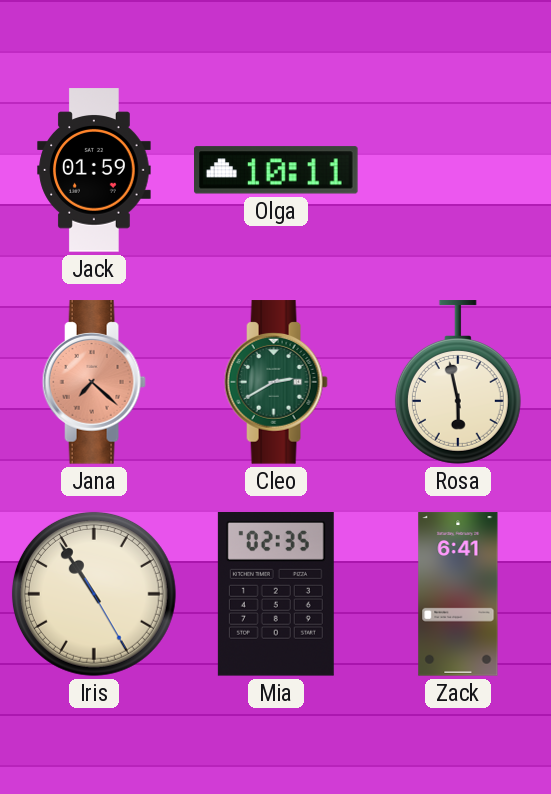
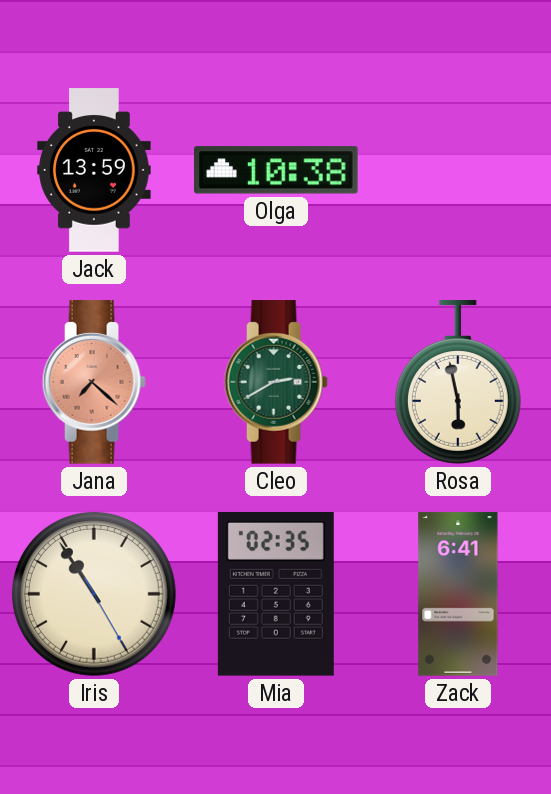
Jack: 01:59 -> 13:59
Olga: 10:11 -> 10:38
